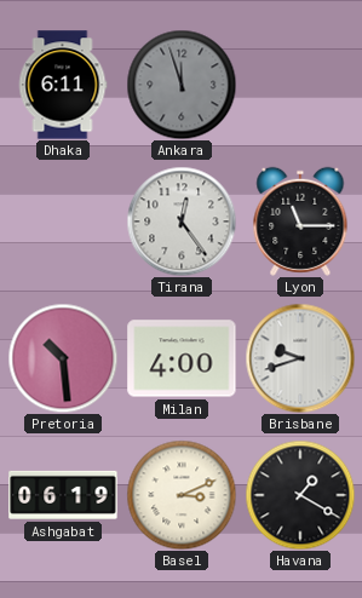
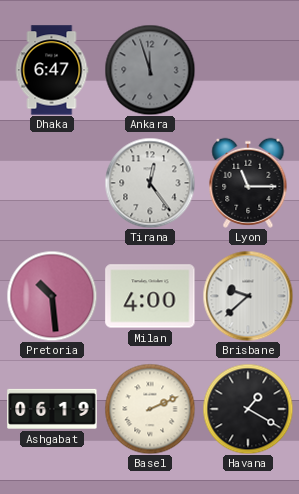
Dhaka: 6:11 -> 6:47
Brisbane: 9:42 -> 9:38
Basel: 3:11 -> 2:11
